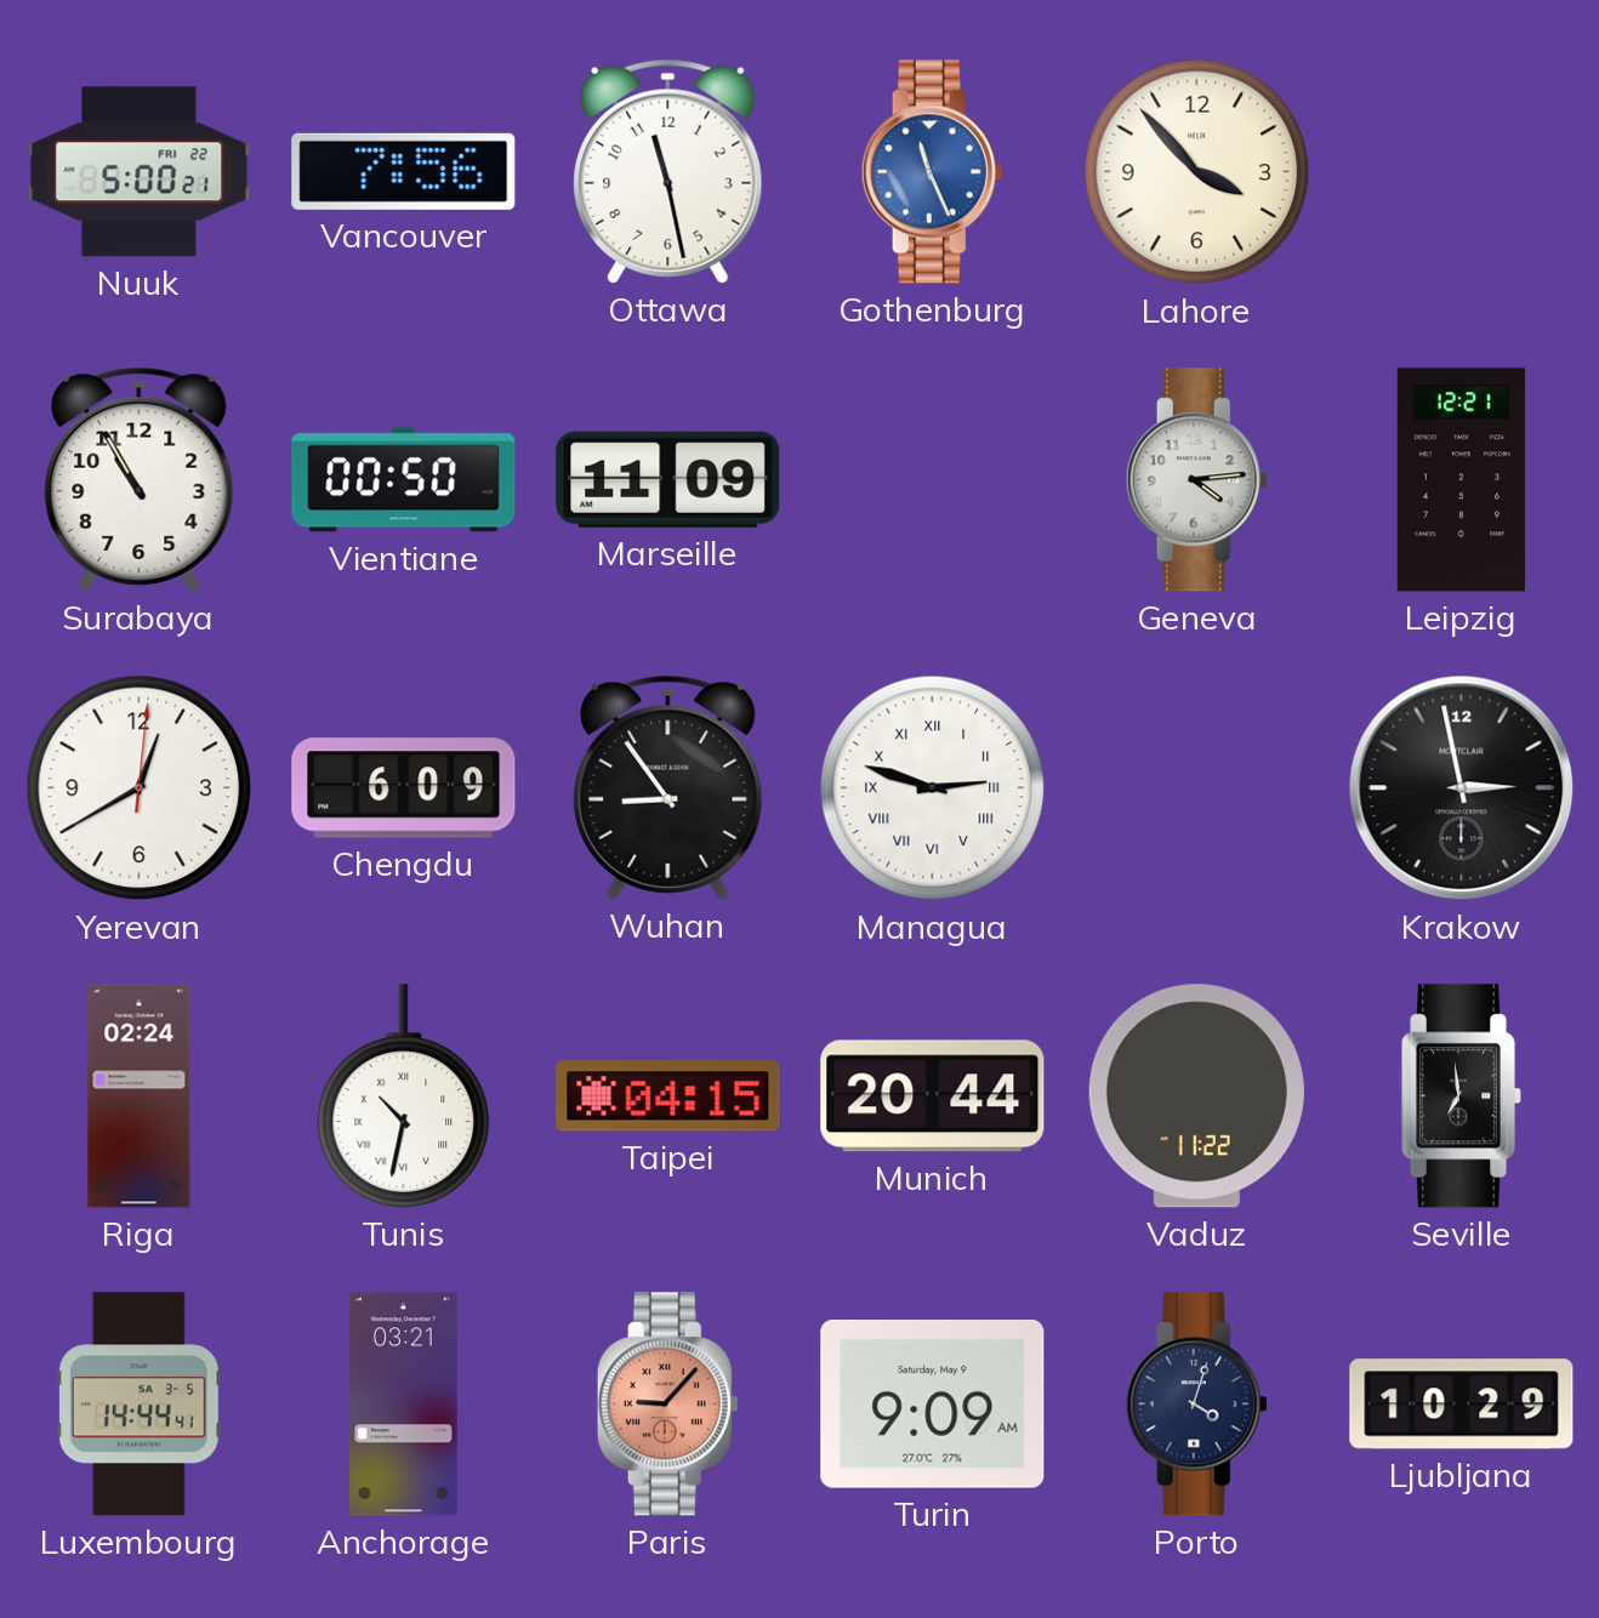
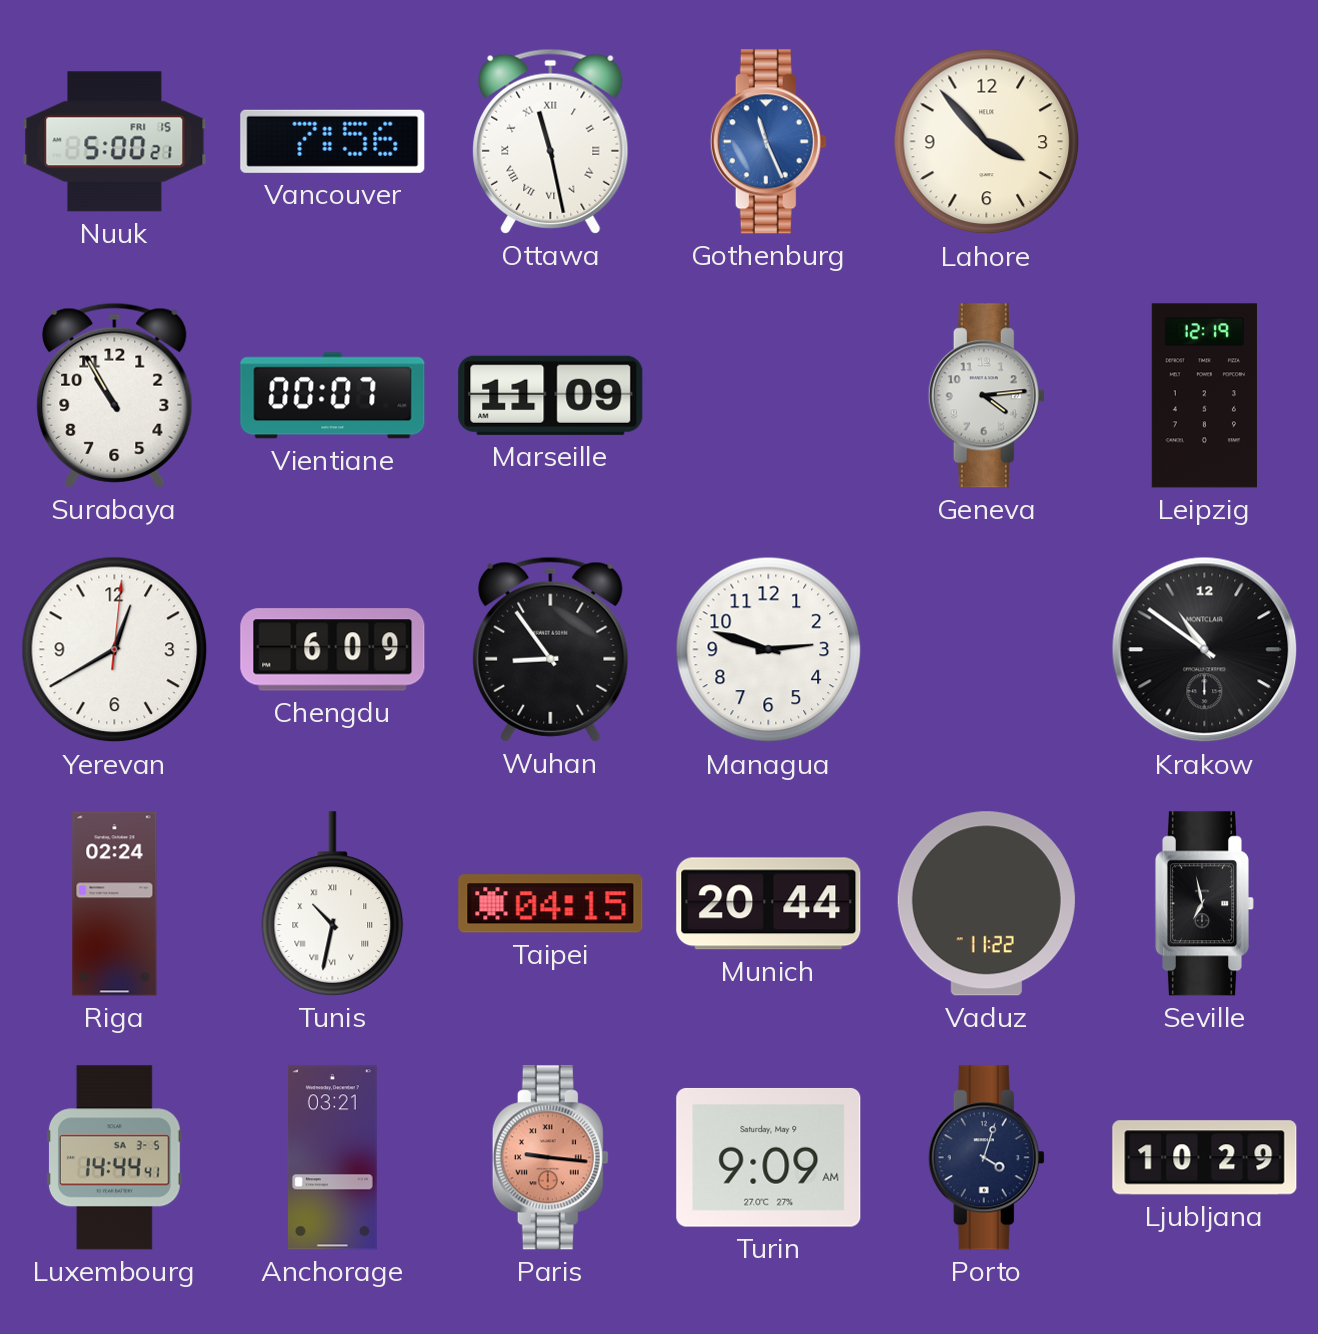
Nuuk date: FRI 22 -> FRI 15
Ottawa numerals: Arabic -> Roman
Vientiane: 00:50 -> 00:07
Leipzig: 12:21 -> 12:19
Managua numerals: Roman -> Arabic
Krakow: 2:58 -> 10:51
Seville: 6:59 -> 6:58
Paris: 9:07 -> 9:16
